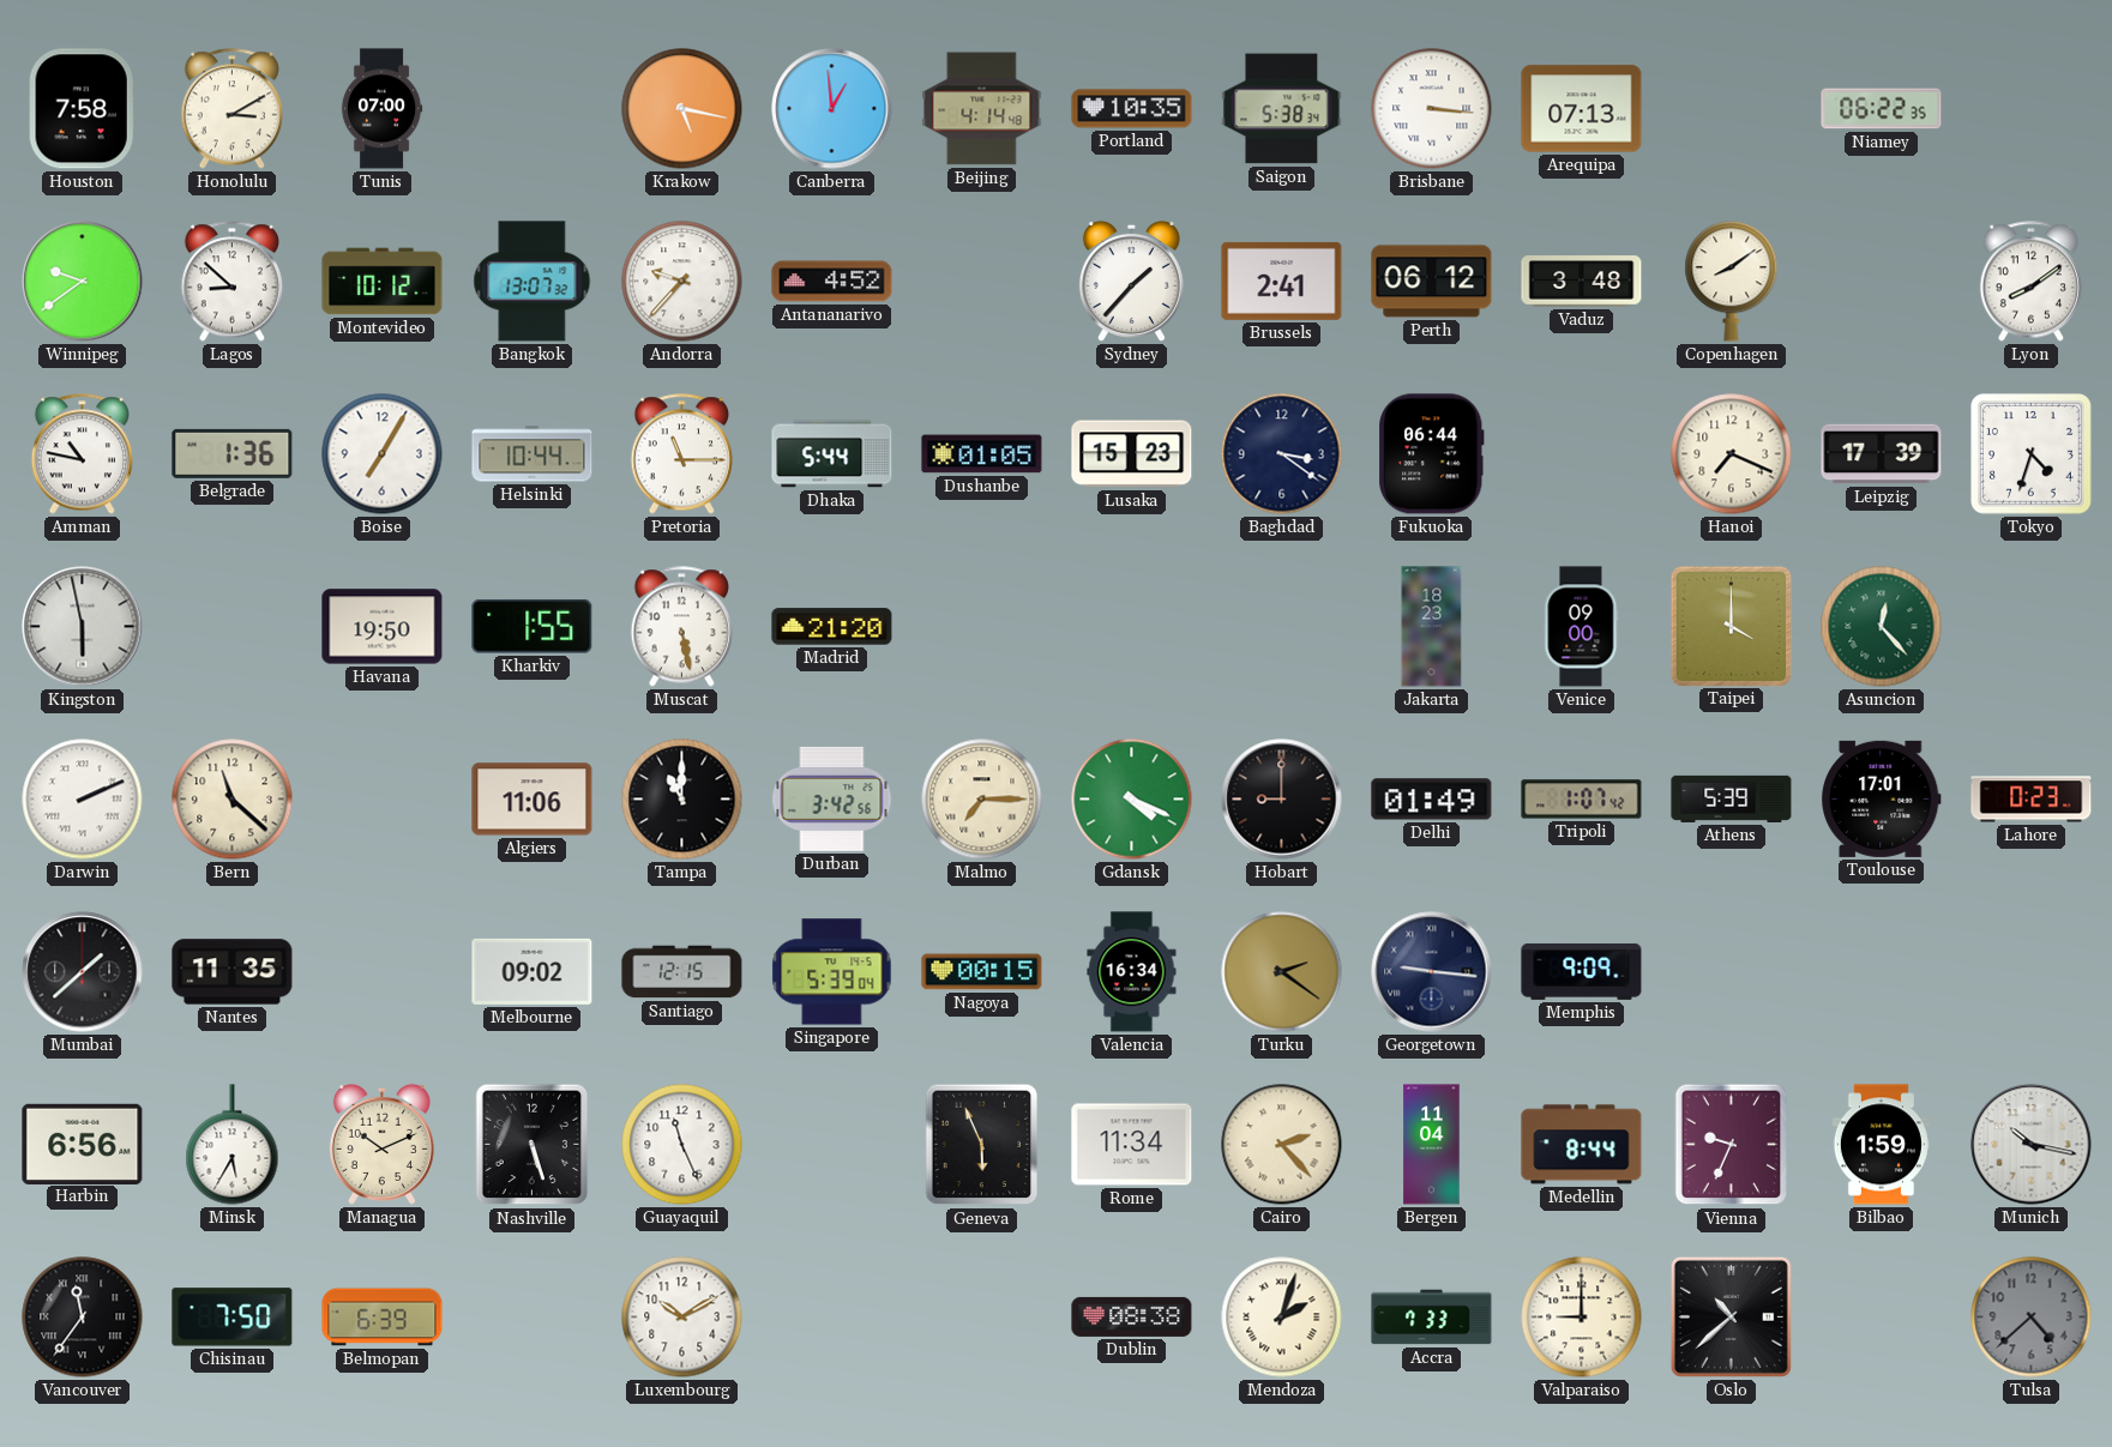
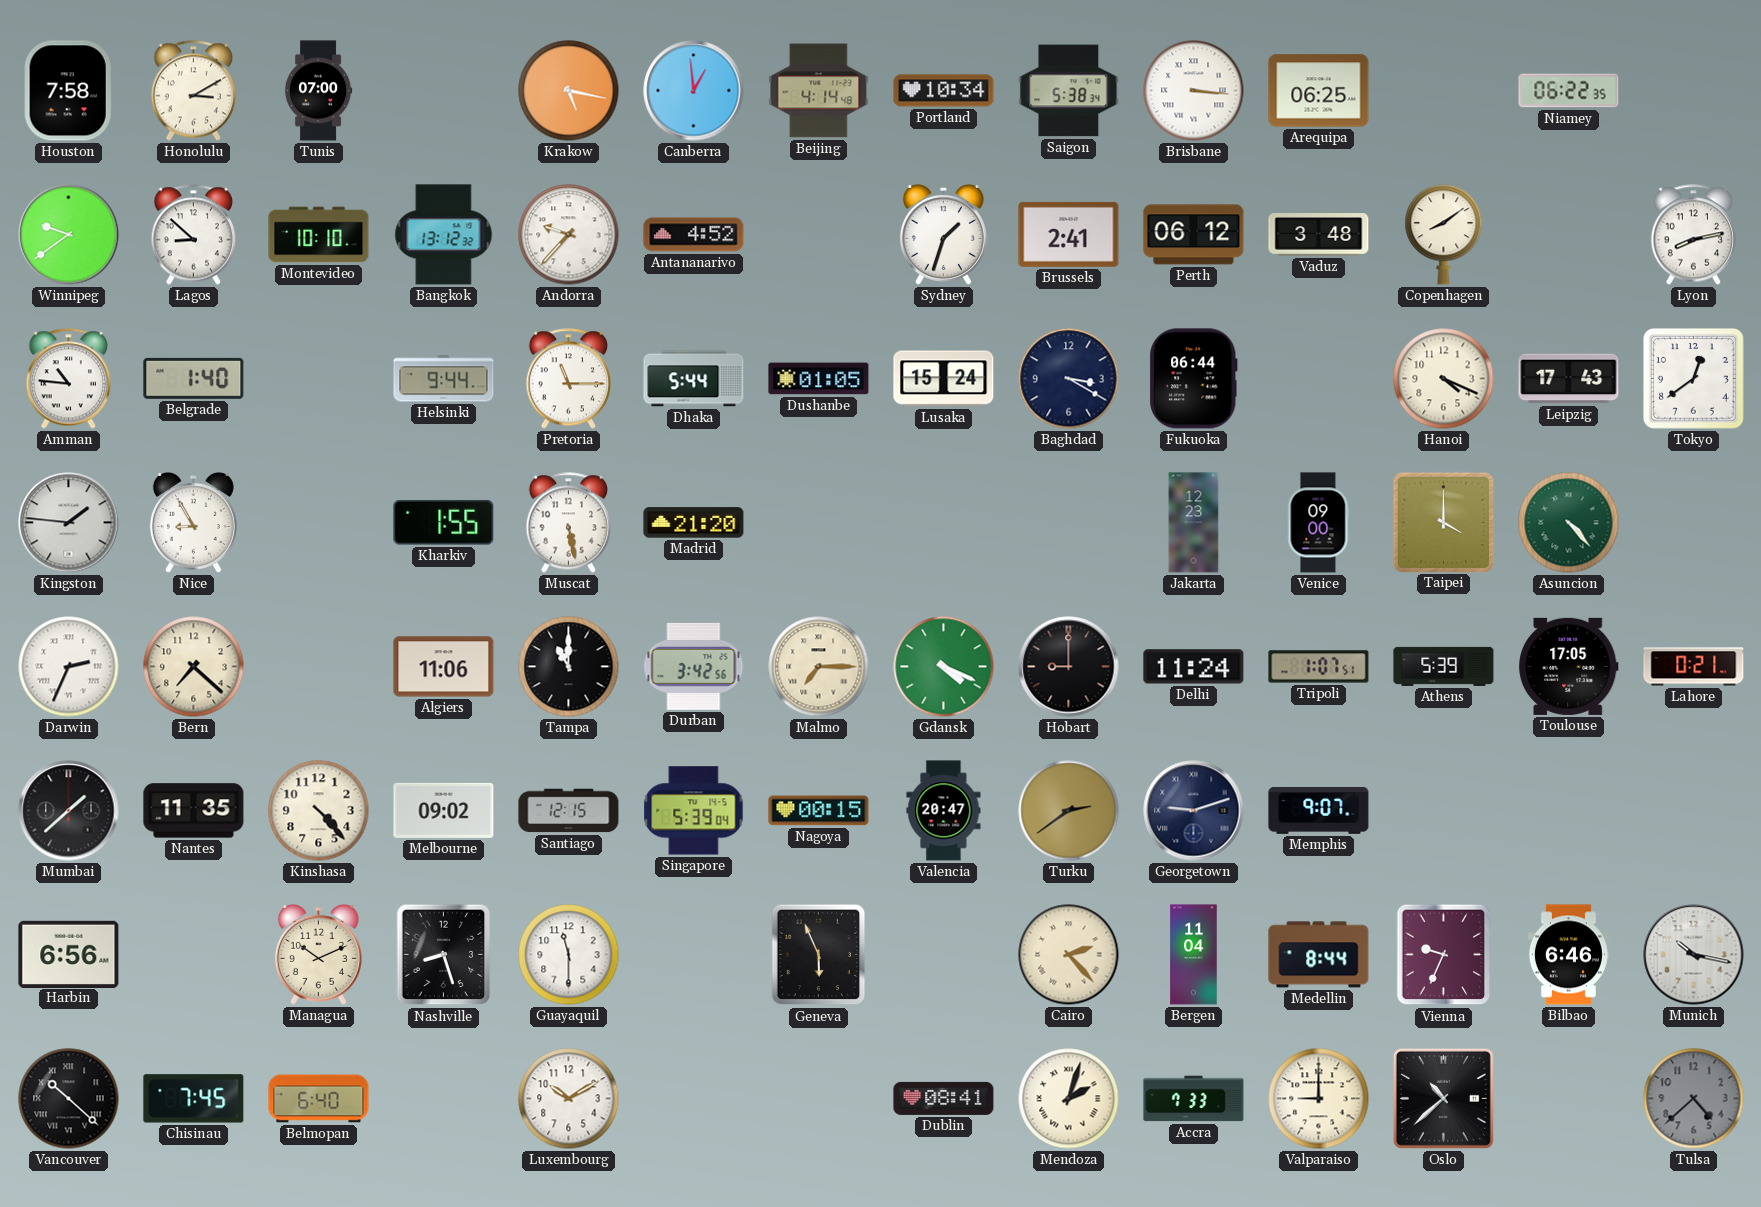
Portland: 10:35 -> 10:34
Arequipa: 07:13 -> 06:25
Montevideo: 10:12 -> 10:10
Bangkok: 13:07 -> 13:12
Sydney: 1:37 -> 1:33
Lyon: 8:09 -> 8:13
Amman: 10:47 -> 10:46
Belgrade: 1:36 -> 1:40
Boise: 7:05 -> none
Helsinki: 10:44 -> 9:44
Lusaka: 15:23 -> 15:24
Baghdad: 3:21 -> 3:20
Hanoi: 7:19 -> 4:19
Leipzig: 17:39 -> 17:43
Tokyo: 4:33 -> 12:39
Kingston: 5:58 -> 1:46
Nice: none -> 8:55
Havana: 19:50 -> none
Jakarta: 18:23 -> 12:23
Asuncion: 12:23 -> 4:23
Darwin: 2:11 -> 2:34
Bern: 11:22 -> 7:22
Delhi: 01:49 -> 11:24
Tripoli: 1:07:42 -> 1:07:51
Toulouse: 17:01 -> 17:05
Lahore: 0:23 -> 0:21
Kinshasa: none -> 4:23
Valencia: 16:34 -> 20:47
Turku: 2:21 -> 2:39
Georgetown: 9:16 -> 9:12
Memphis: 9:09 -> 9:07
Minsk: 5:35 -> none
Nashville: 5:27 -> 8:27
Guayaquil: 11:26 -> 11:30
Rome: 11:34 -> none
Bilbao: 1:59 -> 6:46
Vancouver: 11:36 -> 10:22
Chisinau: 7:50 -> 7:45
Belmopan: 6:39 -> 6:40
Dublin: 08:38 -> 08:41
